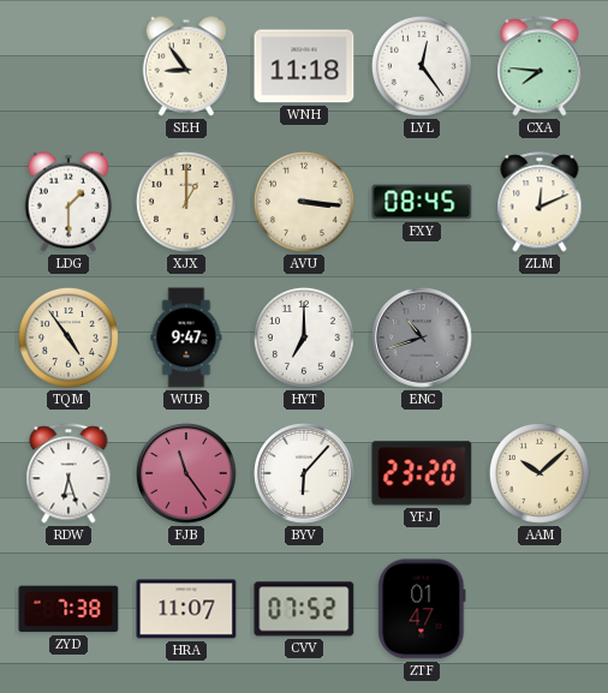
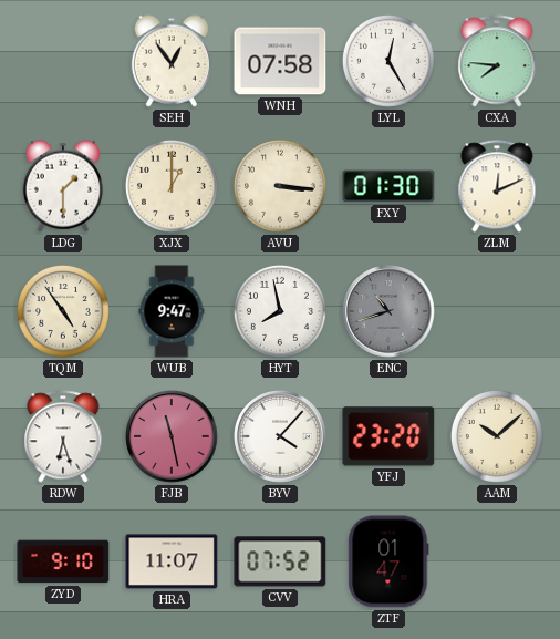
SEH: 8:54 -> 12:54
WNH: 11:18 -> 07:58
LYL: 12:24 -> 12:25
FXY: 08:45 -> 01:30
HYT: 7:00 -> 7:58
FJB: 11:24 -> 11:28
BYV: 6:07 -> 4:07
ZYD: 7:38 -> 9:10
